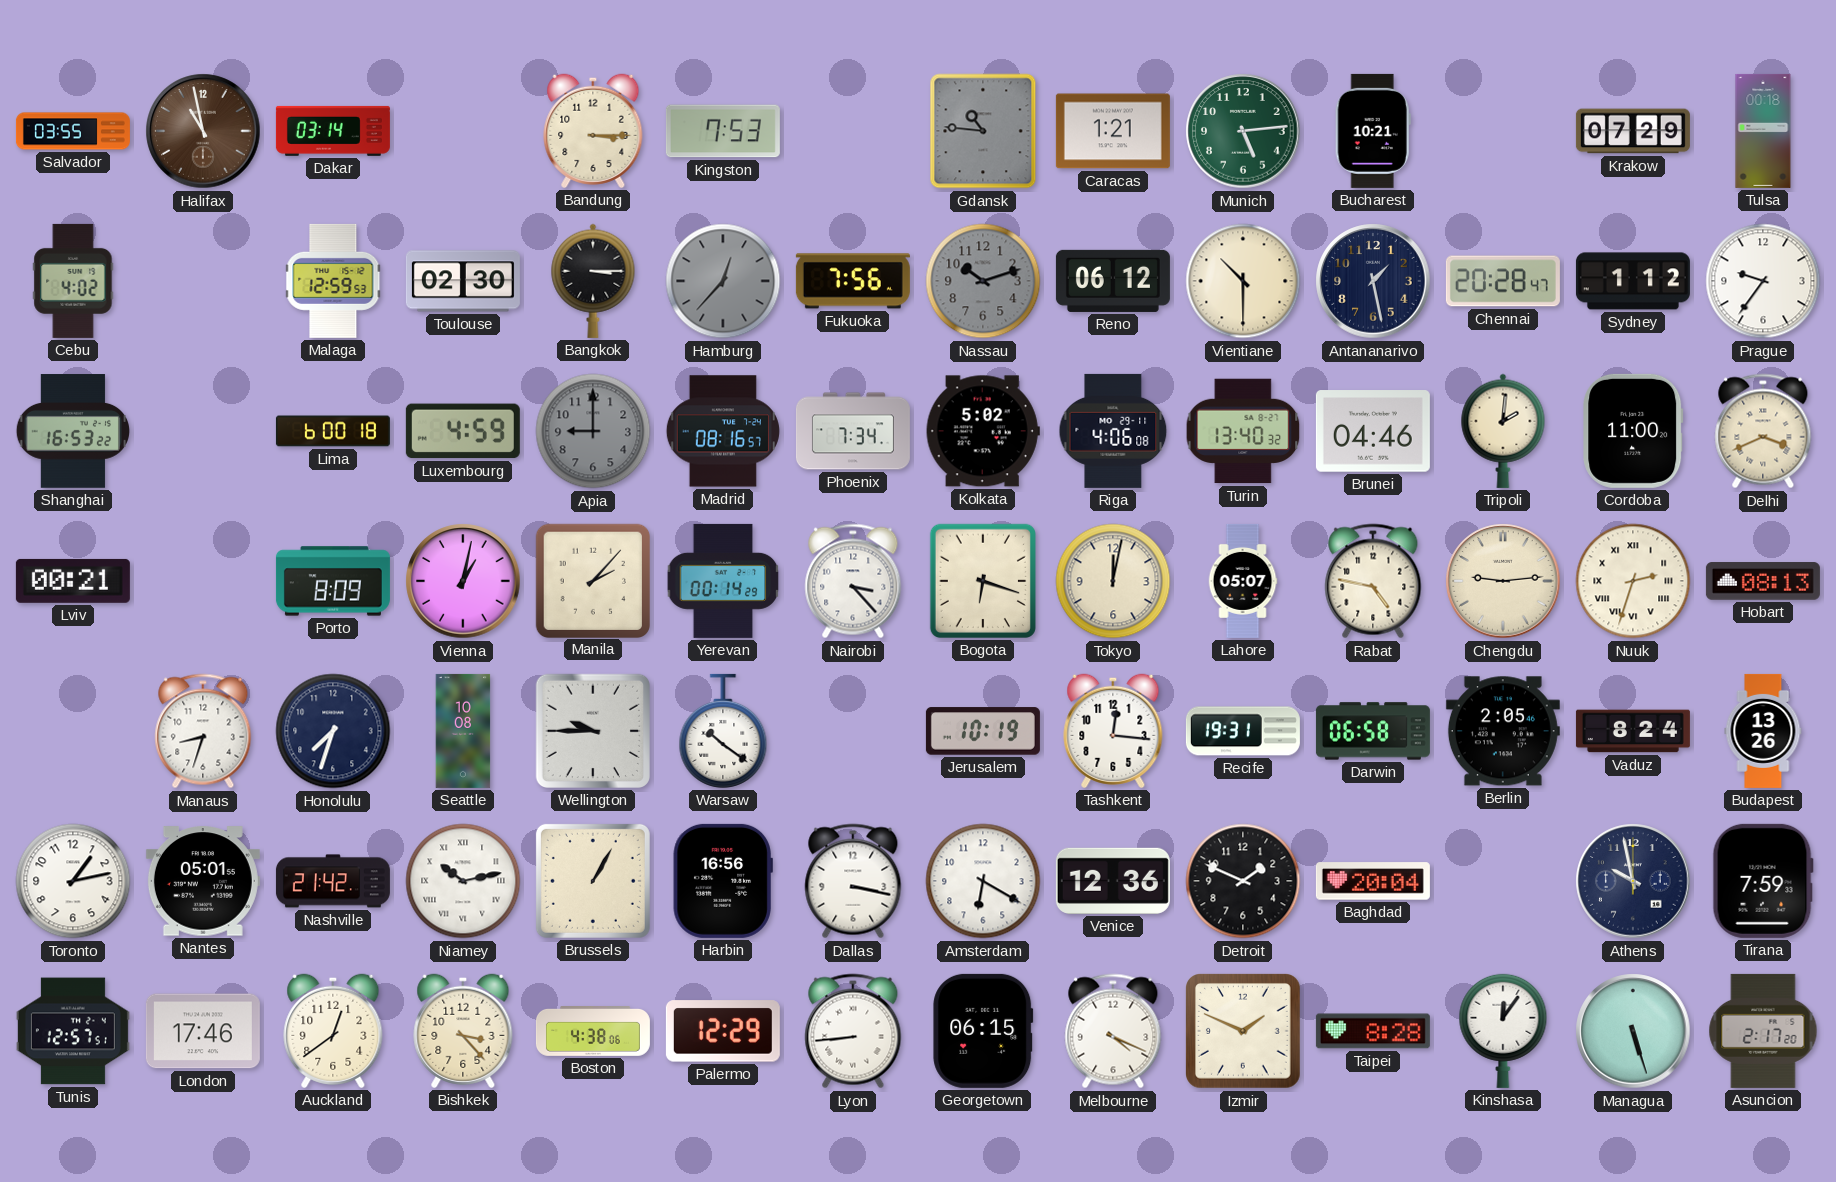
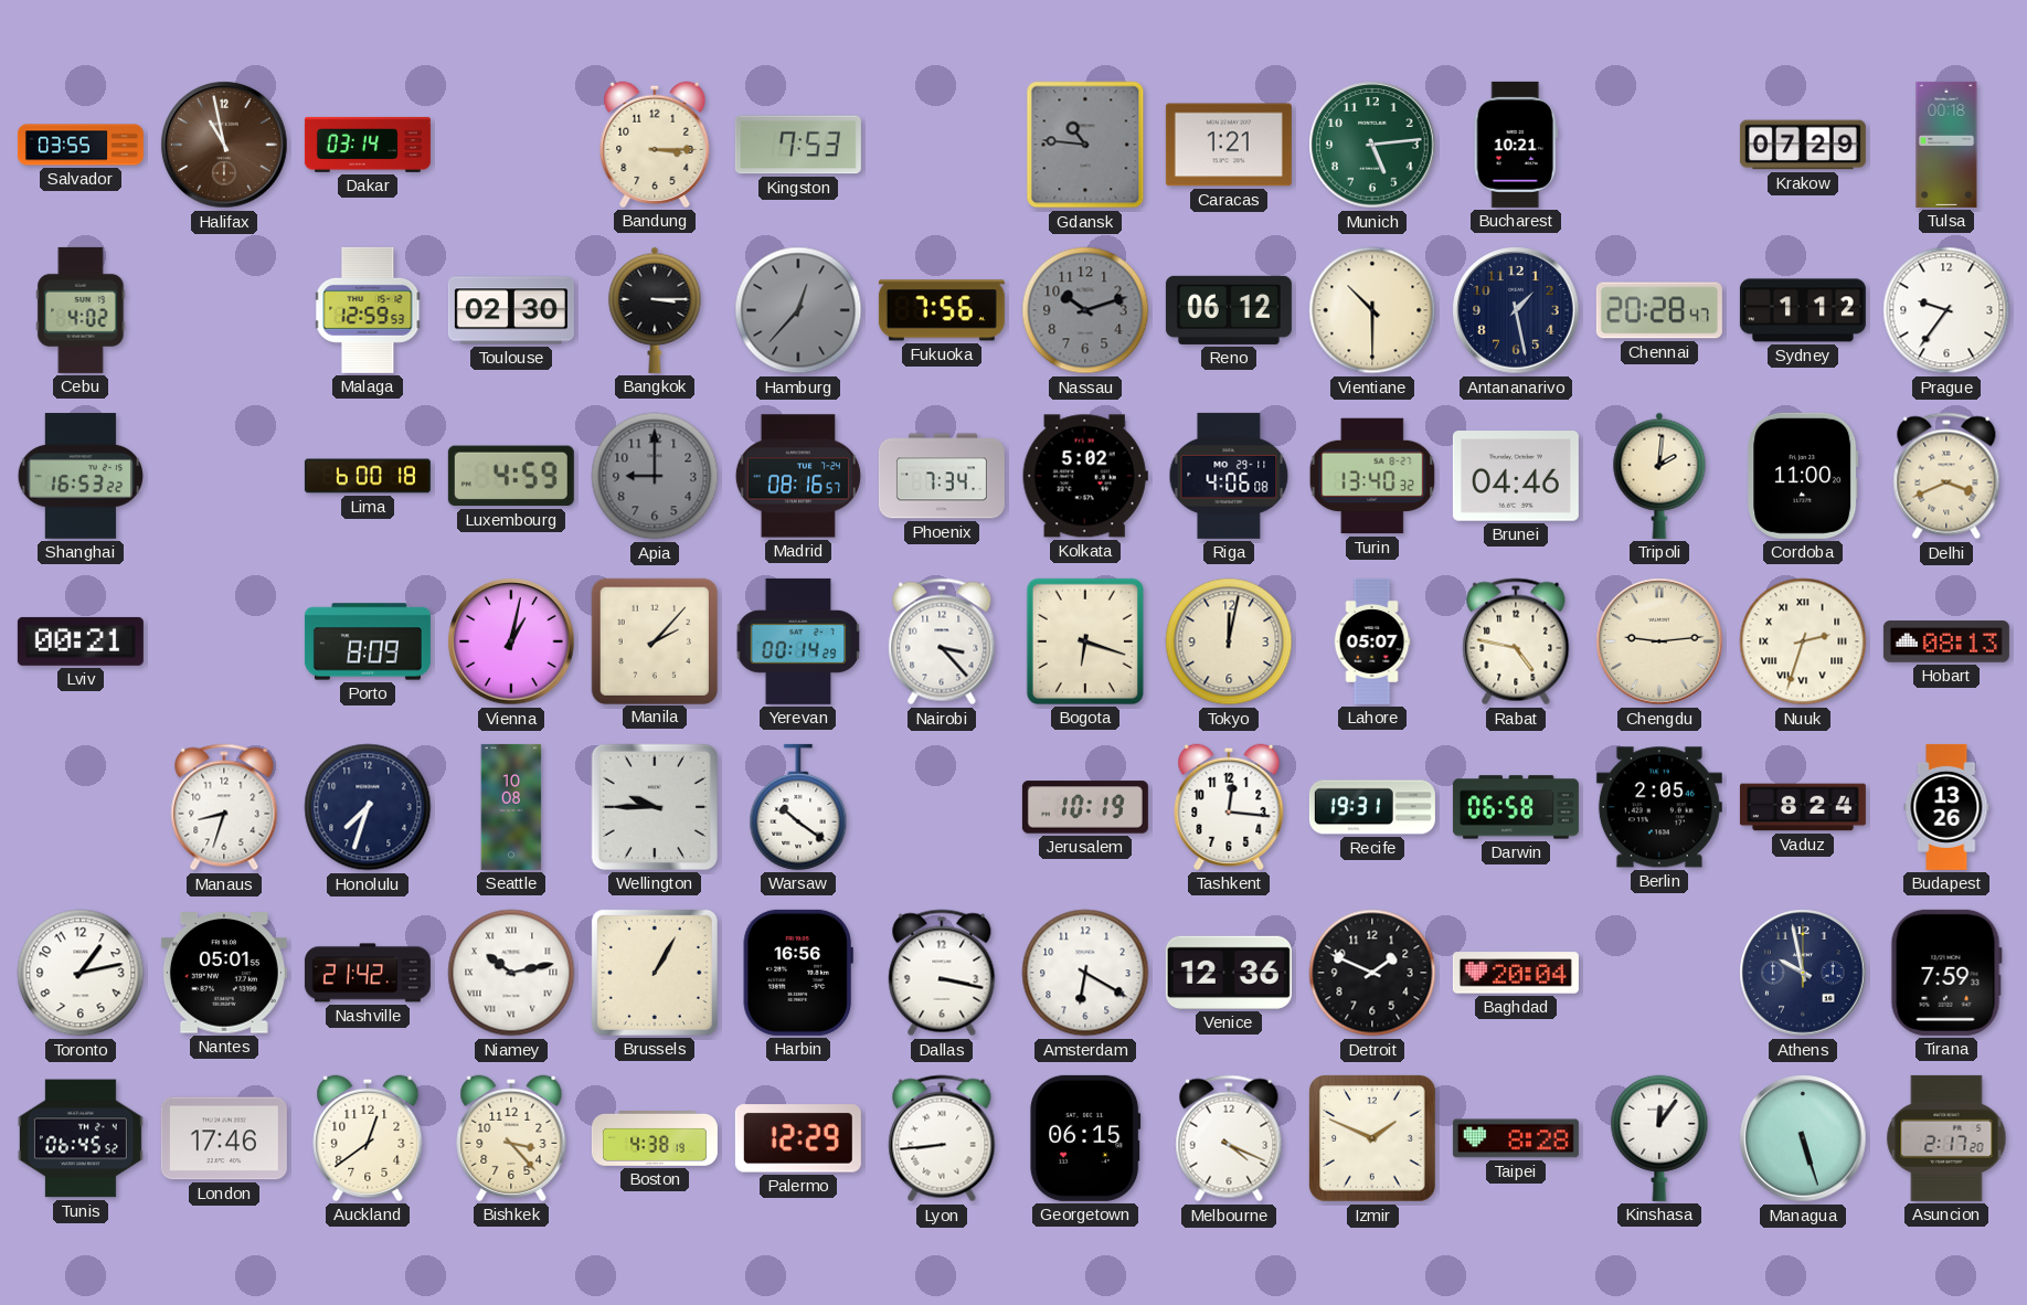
Tunis: 12:57 -> 06:45
Boston: 4:38:06 -> 4:38:19
